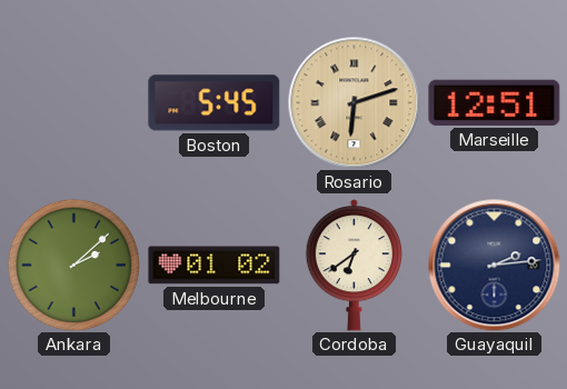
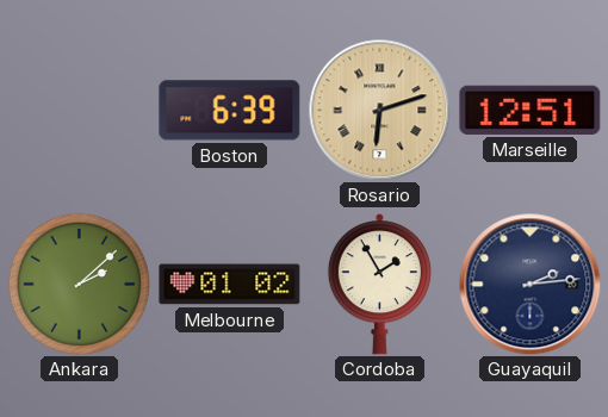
Boston: 5:45 -> 6:39
Cordoba: 6:39 -> 1:55
